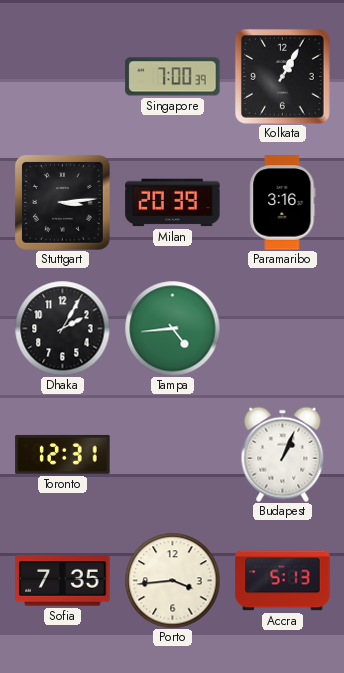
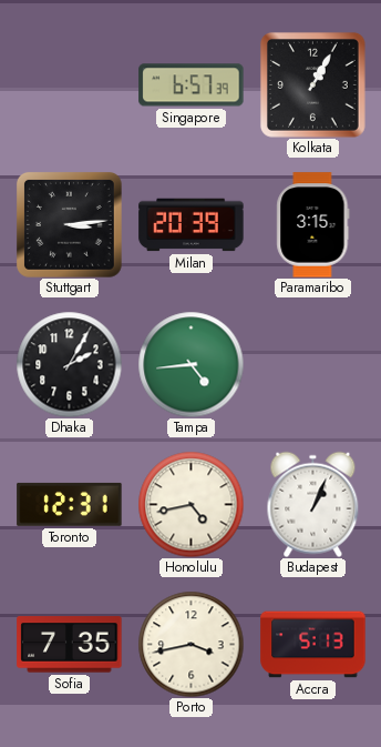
Singapore: 7:00 -> 6:57
Paramaribo: 3:16 -> 3:15
Honolulu: none -> 4:43
Porto: 3:44 -> 3:43
